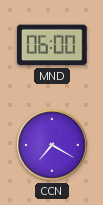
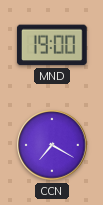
MND: 06:00 -> 19:00
